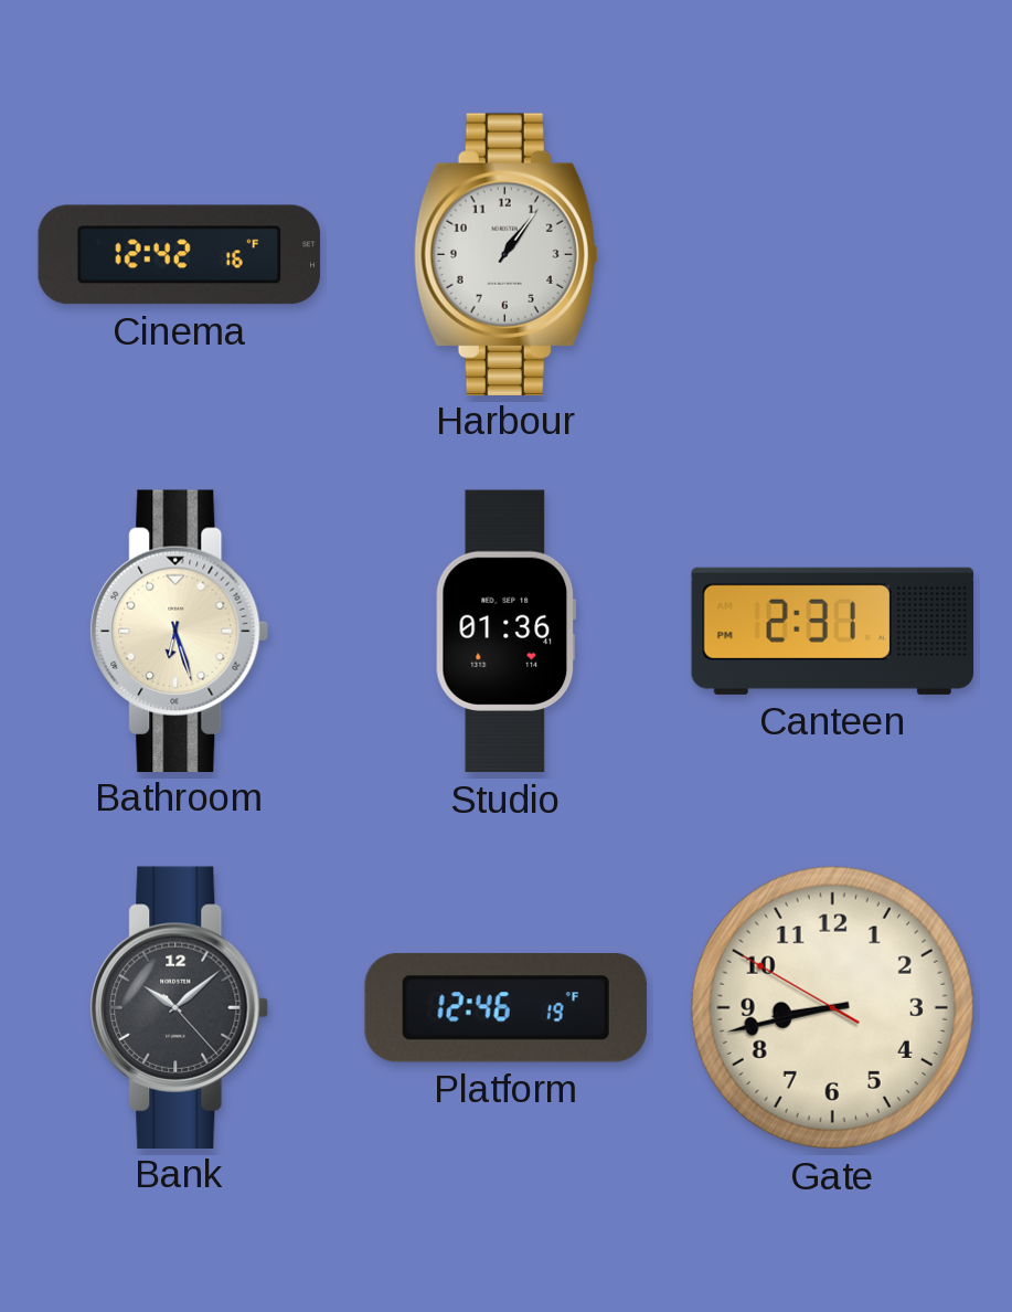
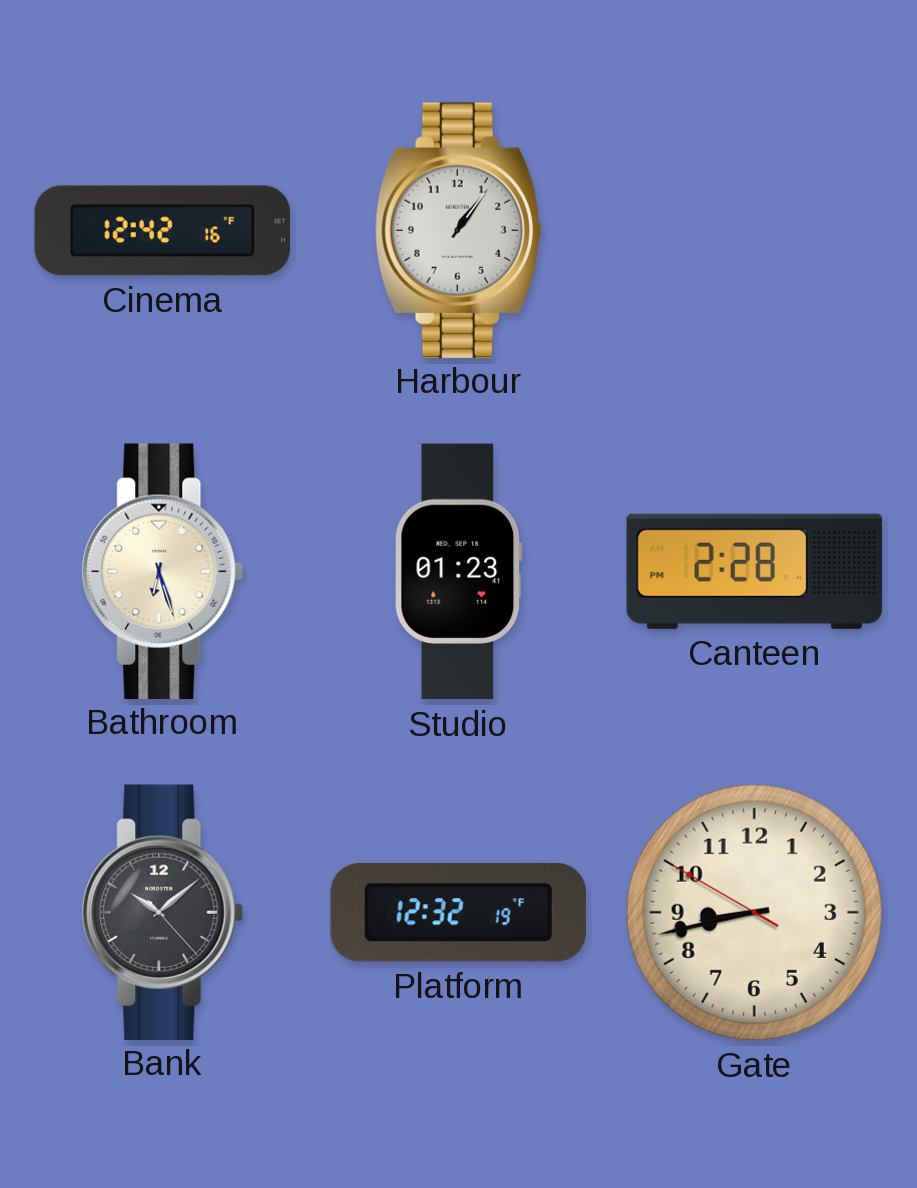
Studio: 01:36 -> 01:23
Canteen: 2:31 -> 2:28
Platform: 12:46 -> 12:32
